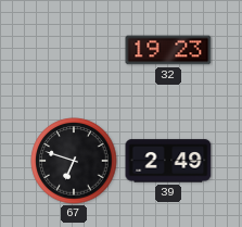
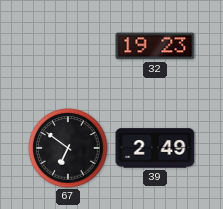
67: 6:48 -> 6:51
